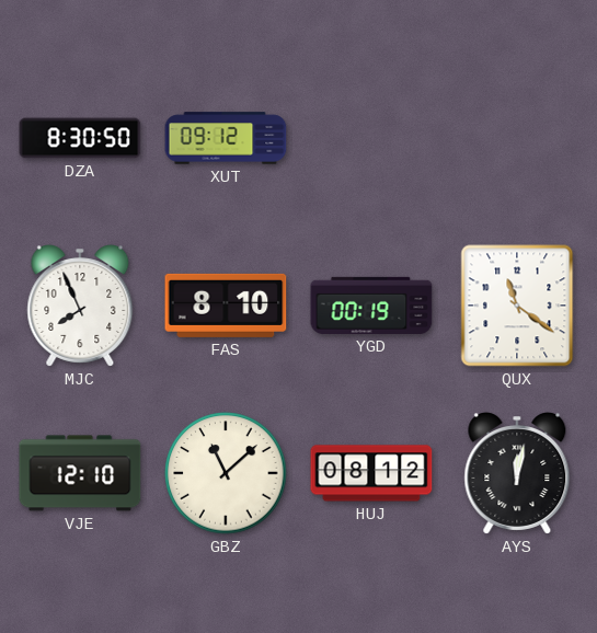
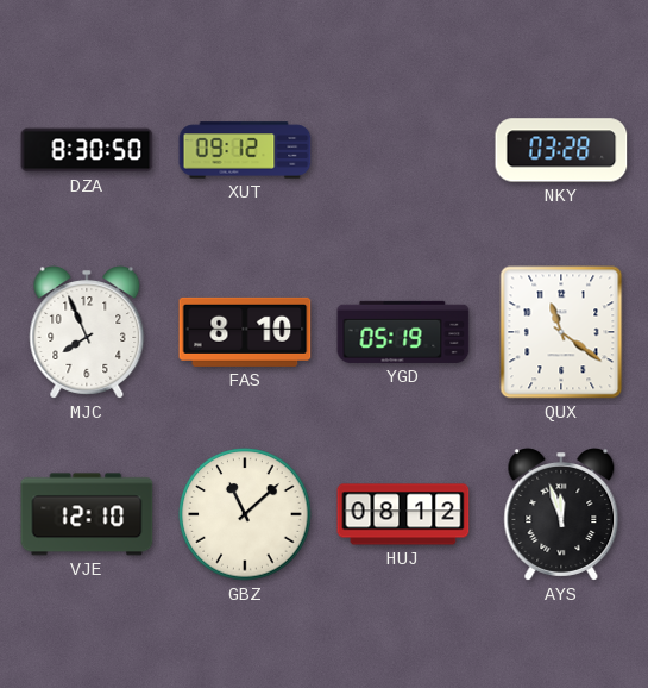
NKY: none -> 03:28
YGD: 00:19 -> 05:19
AYS: 12:02 -> 11:57
